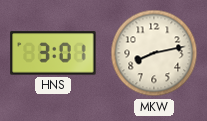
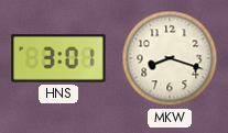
MKW: 8:13 -> 8:18
